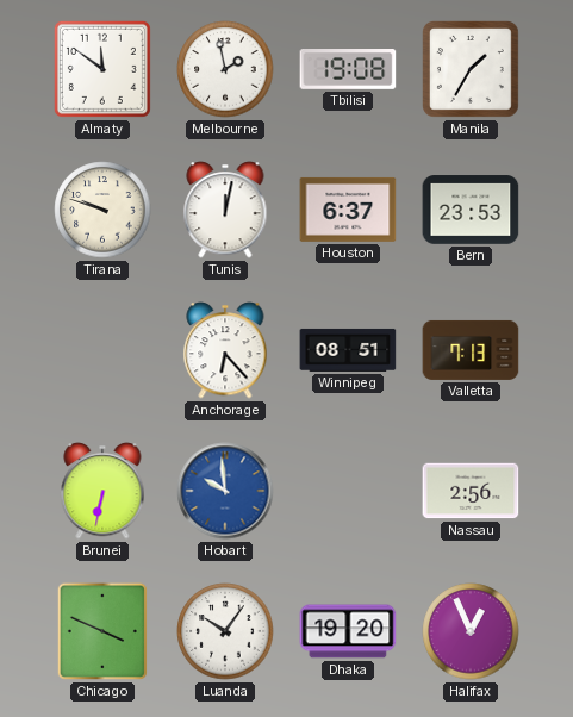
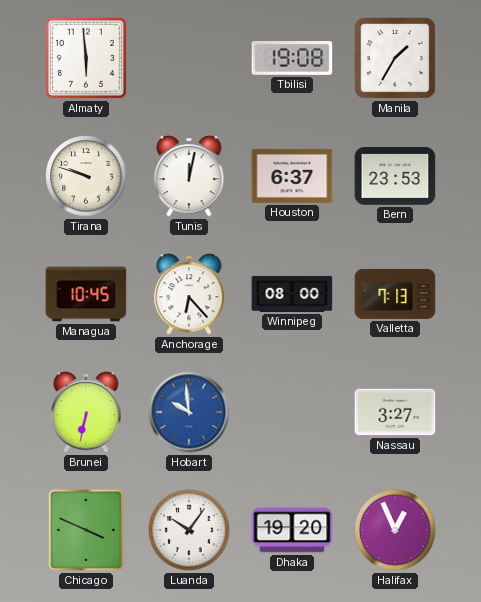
Almaty: 11:51 -> 5:59
Melbourne: 1:58 -> none
Managua: none -> 10:45
Winnipeg: 08:51 -> 08:00
Nassau: 2:56 -> 3:27
